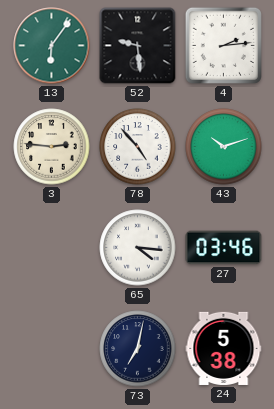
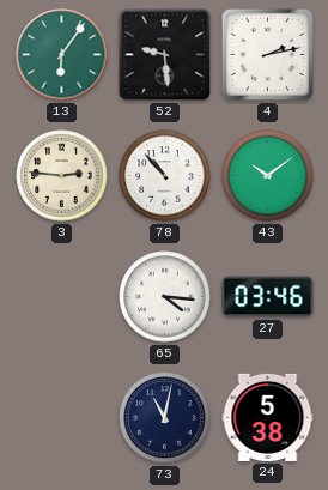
4: 2:14 -> 2:13
78: 4:53 -> 10:53
43: 10:12 -> 10:09
73: 7:02 -> 11:02
